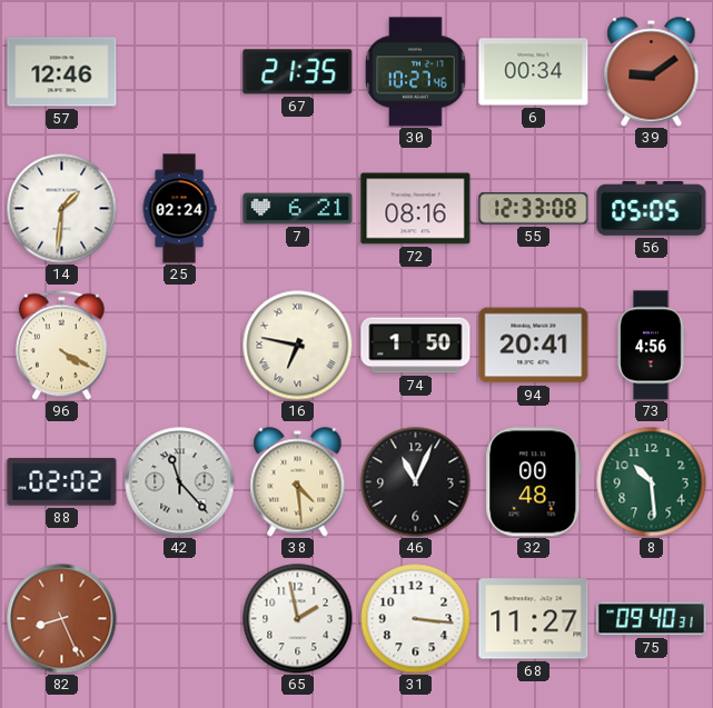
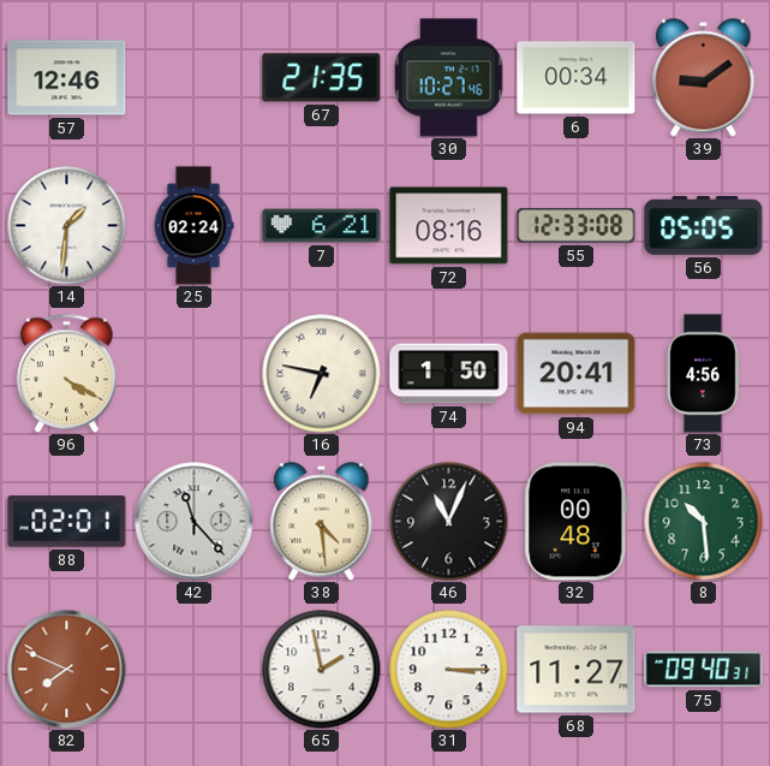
88: 02:02 -> 02:01
82: 8:26 -> 7:49
31: 3:16 -> 3:15
